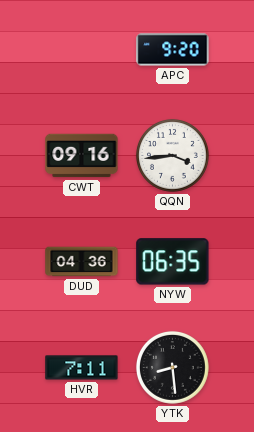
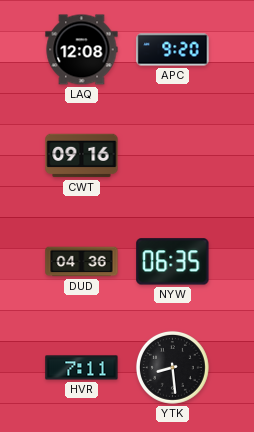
LAQ: none -> 12:08
QQN: 3:44 -> none
